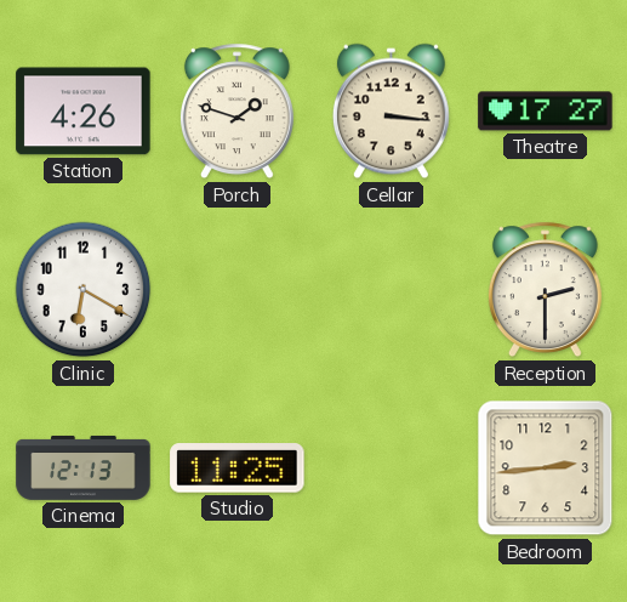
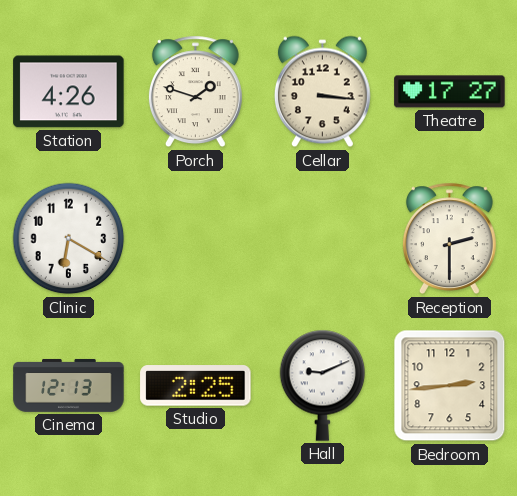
Studio: 11:25 -> 2:25
Hall: none -> 9:11
